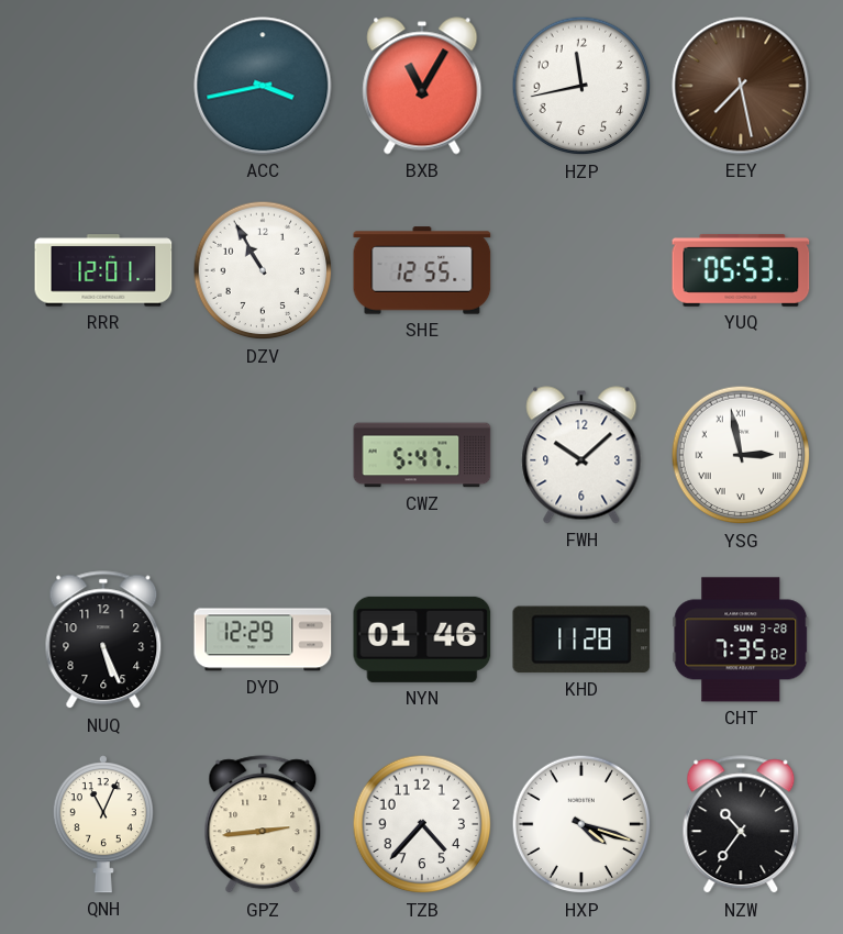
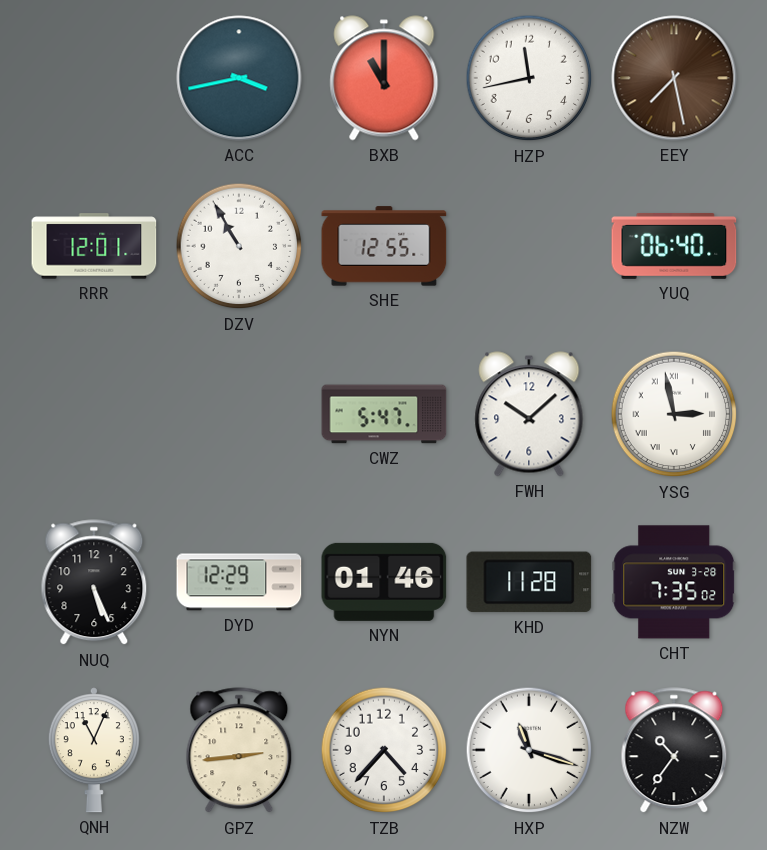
BXB: 11:05 -> 11:00
YUQ: 05:53 -> 06:40
HXP: 4:18 -> 11:18
